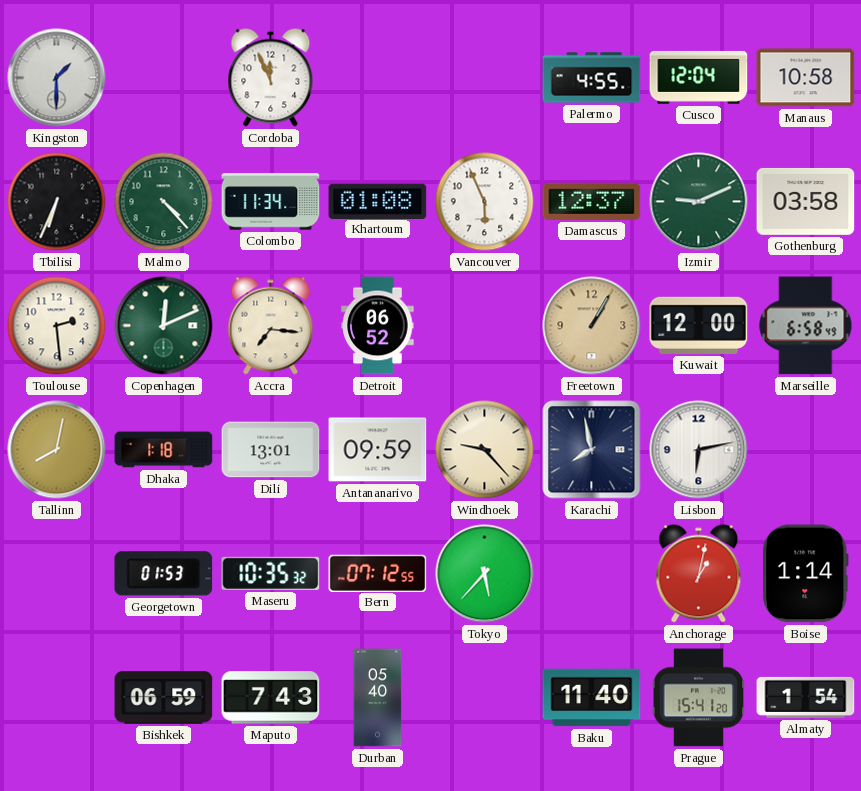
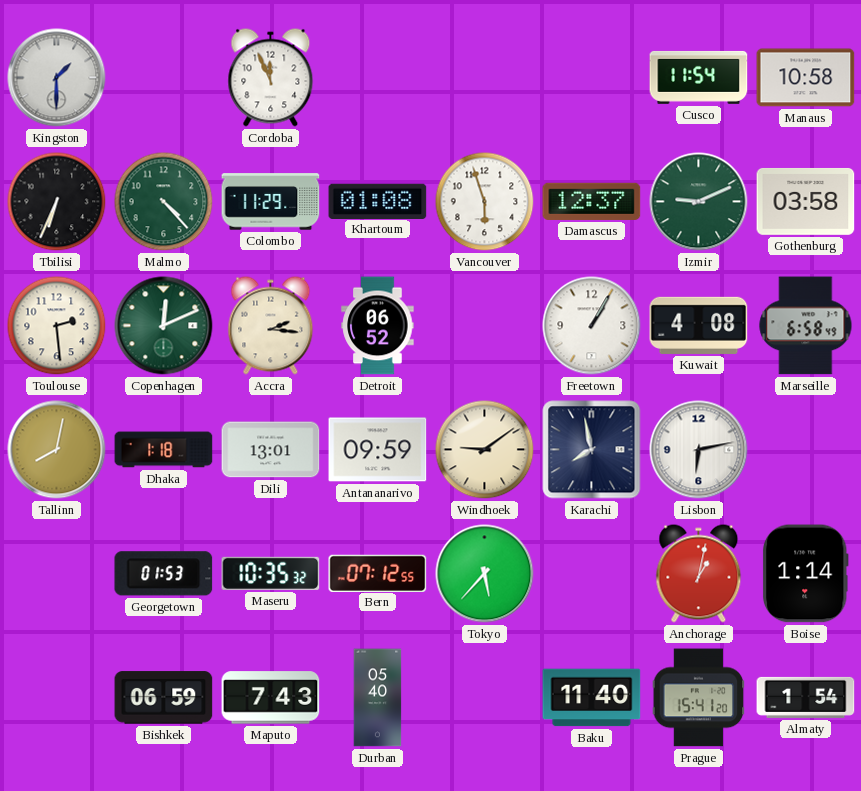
Palermo: 4:55 -> none
Cusco: 12:04 -> 11:54
Colombo: 11:34 -> 11:29
Vancouver: 5:56 -> 5:57
Accra: 7:16 -> 2:16
Freetown dial: champagne -> white
Kuwait: 12:00 -> 4:08
Windhoek: 9:23 -> 9:09
